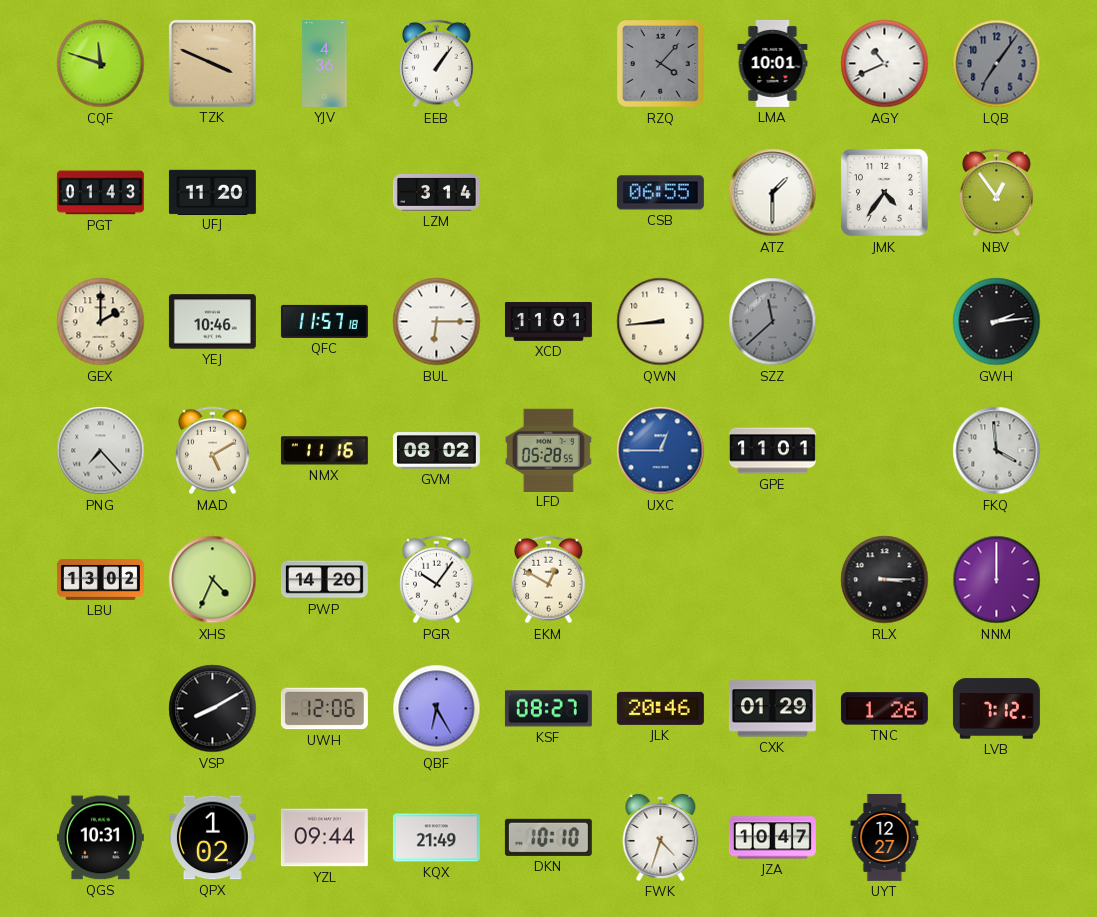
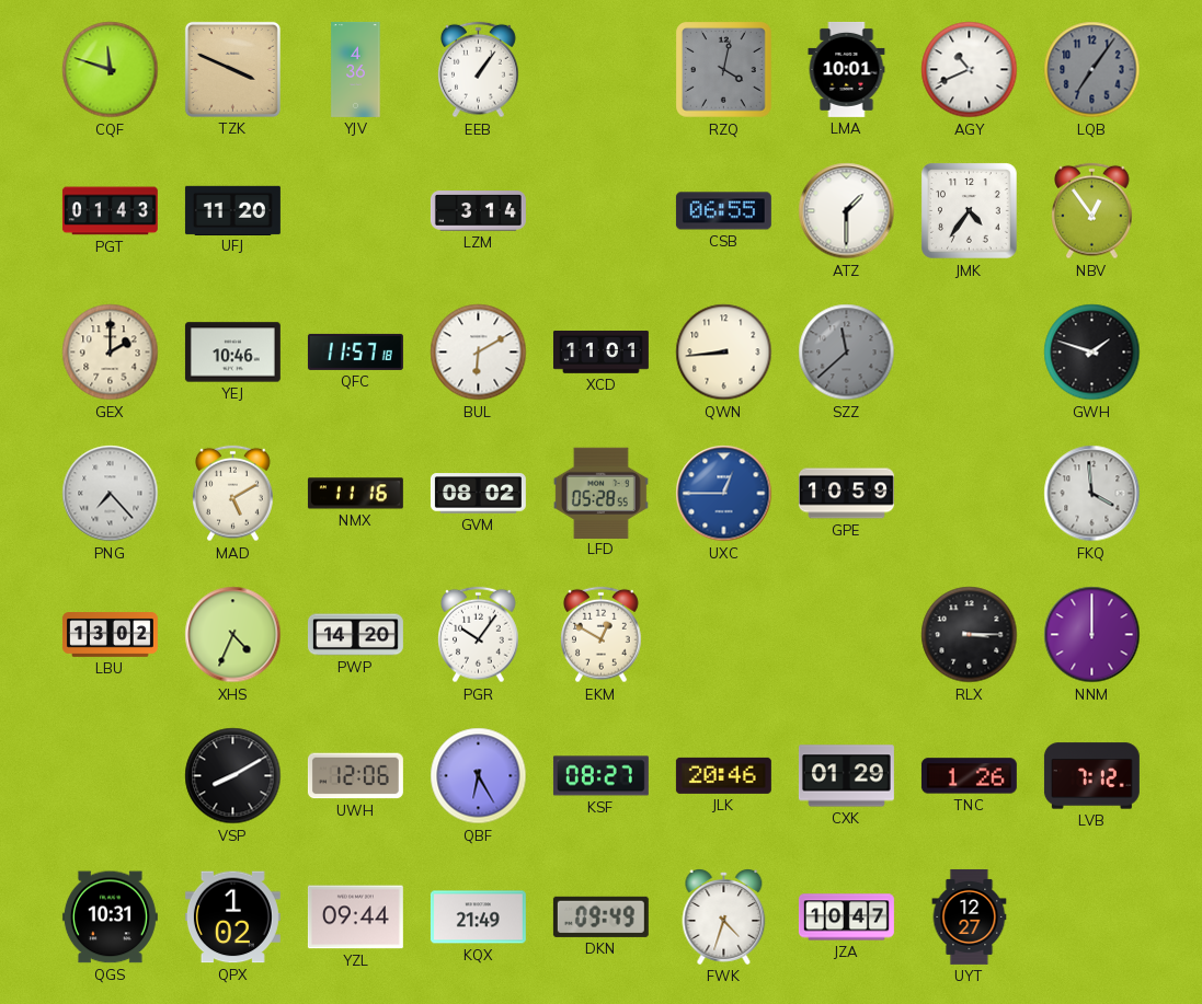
RZQ: 4:07 -> 4:02
BUL: 6:15 -> 6:10
GWH: 2:14 -> 1:48
GPE: 11:01 -> 10:59
DKN: 10:10 -> 09:49
